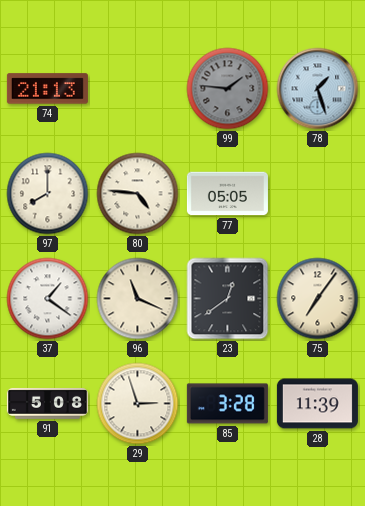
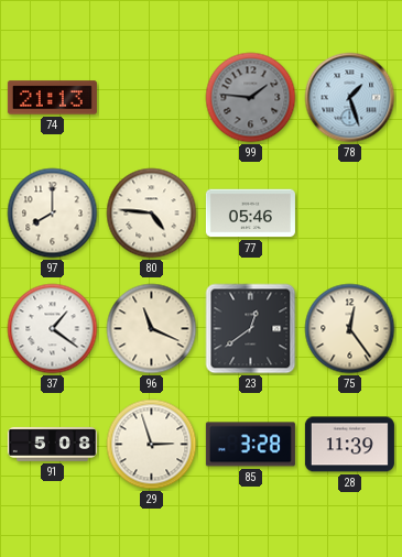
77: 05:05 -> 05:46
75: 7:06 -> 12:24
